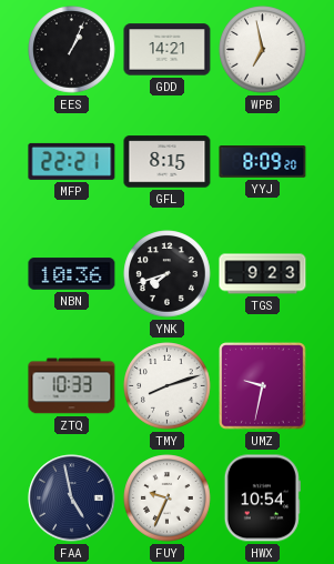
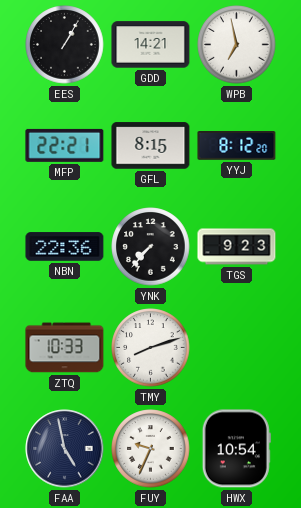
EES: 1:04 -> 1:05
YYJ: 8:09 -> 8:12
NBN: 10:36 -> 22:36
YNK: 7:42 -> 7:37
UMZ: 9:32 -> none
